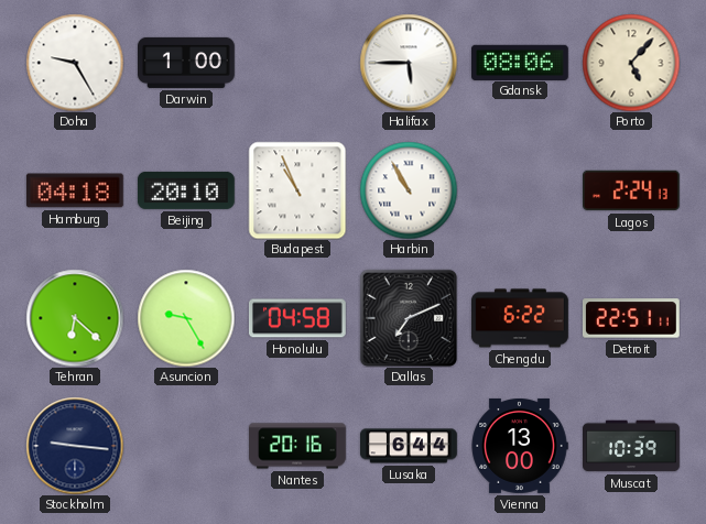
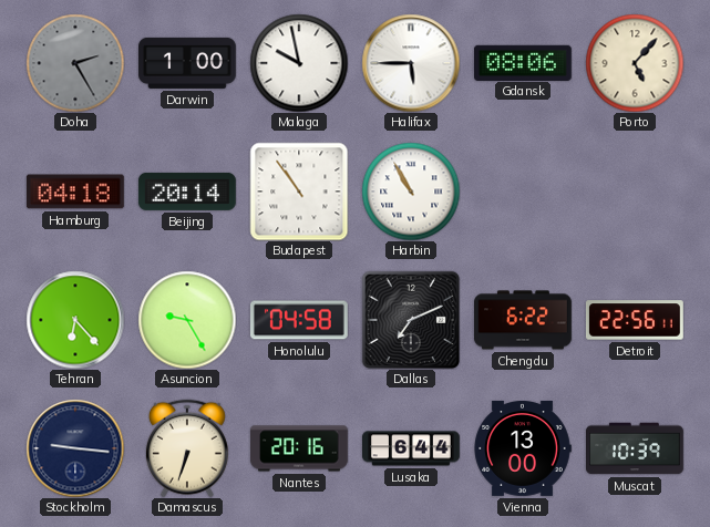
Doha: 9:25 -> 2:25
Doha dial: white -> grey
Malaga: none -> 9:58
Beijing: 20:10 -> 20:14
Budapest: 10:56 -> 10:54
Lagos: 2:24 -> none
Tehran: 6:22 -> 6:23
Detroit: 22:51 -> 22:56
Damascus: none -> 6:33
